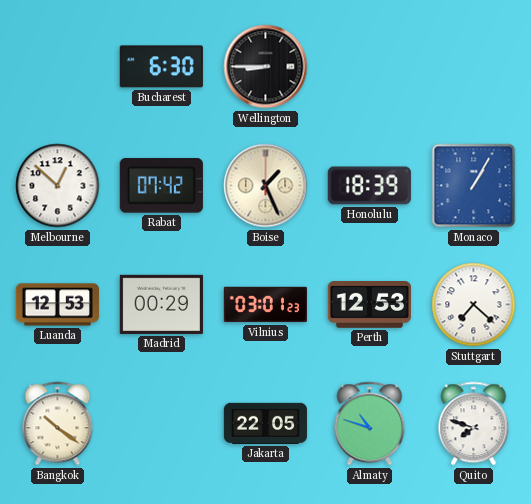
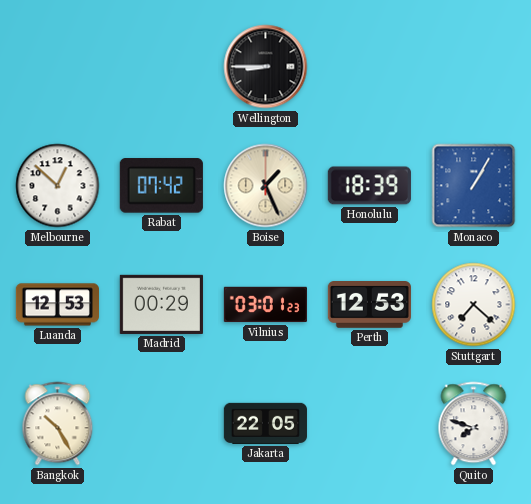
Bucharest: 6:30 -> none
Bangkok: 10:21 -> 10:25
Almaty: 10:48 -> none
